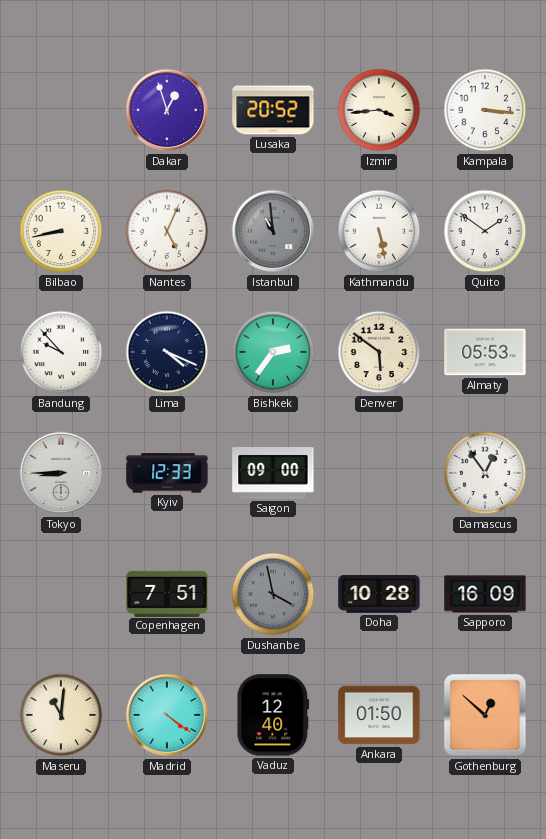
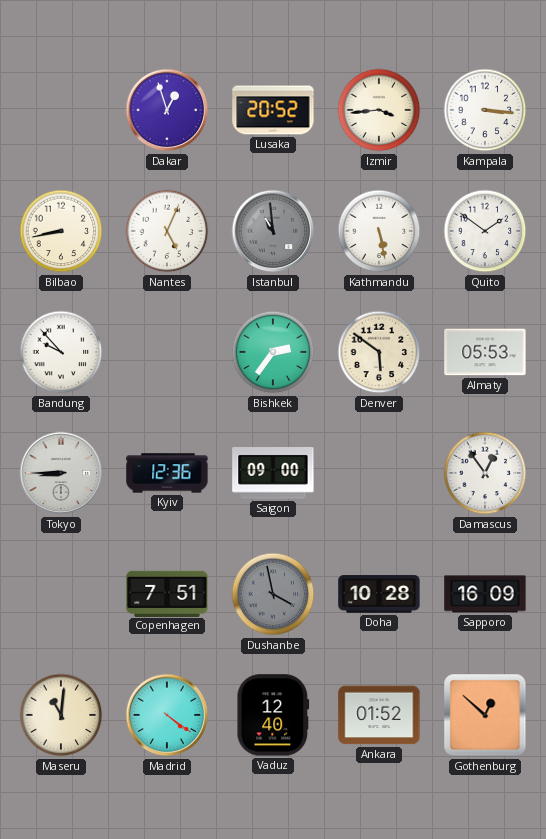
Lima: 4:19 -> none
Kyiv: 12:33 -> 12:36
Ankara: 01:50 -> 01:52
